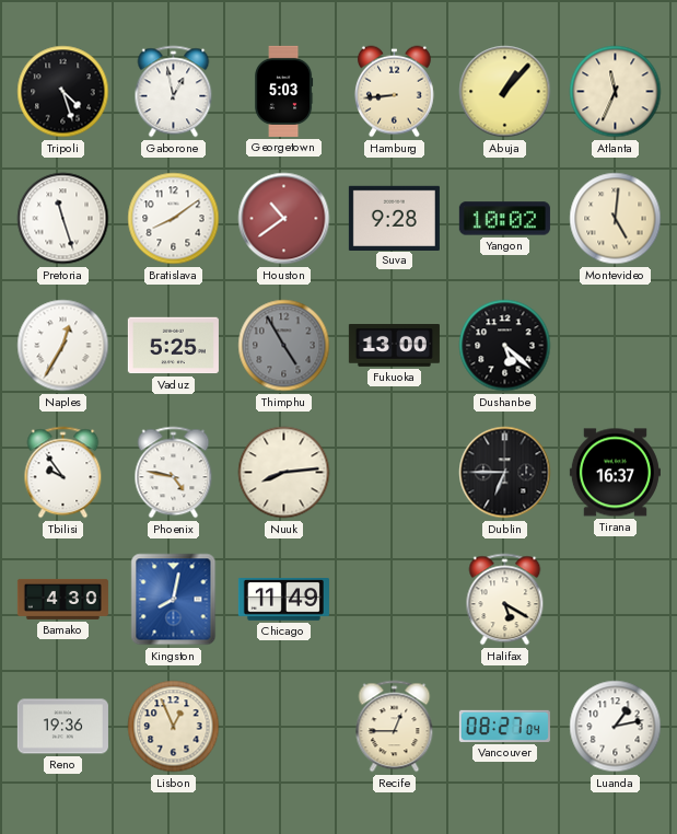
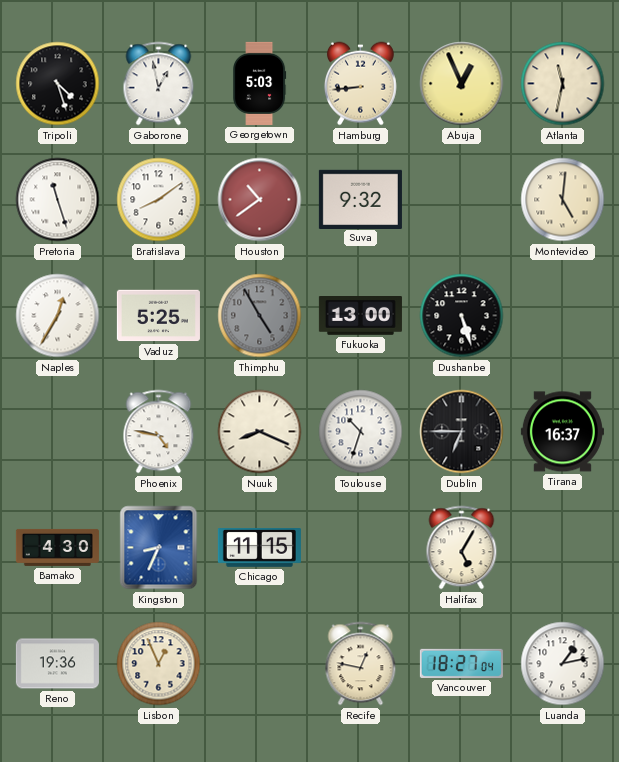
Abuja: 1:07 -> 12:56
Atlanta: 11:34 -> 11:32
Suva: 9:28 -> 9:32
Yangon: 10:02 -> none
Dushanbe: 5:22 -> 5:27
Tbilisi: 9:54 -> none
Nuuk: 8:14 -> 8:19
Toulouse: none -> 10:33
Kingston: 8:02 -> 8:34
Chicago: 11:49 -> 11:15
Halifax: 5:20 -> 5:05
Recife: 12:45 -> 12:47
Vancouver: 08:27 -> 18:27
